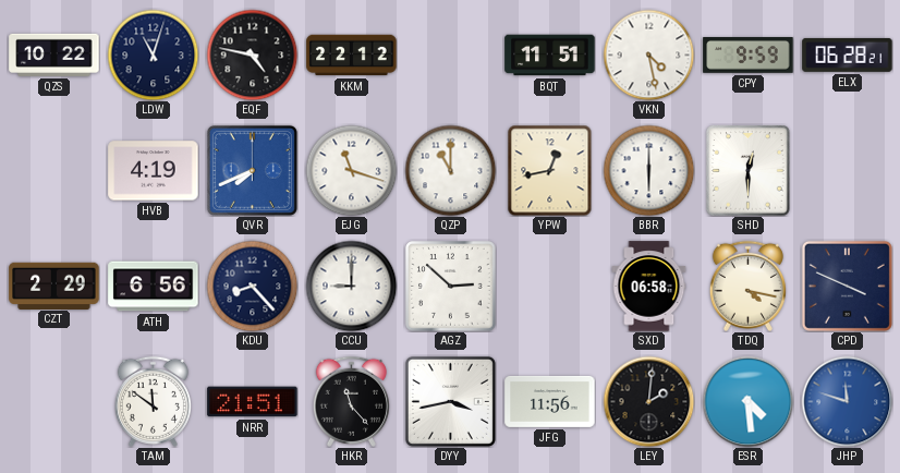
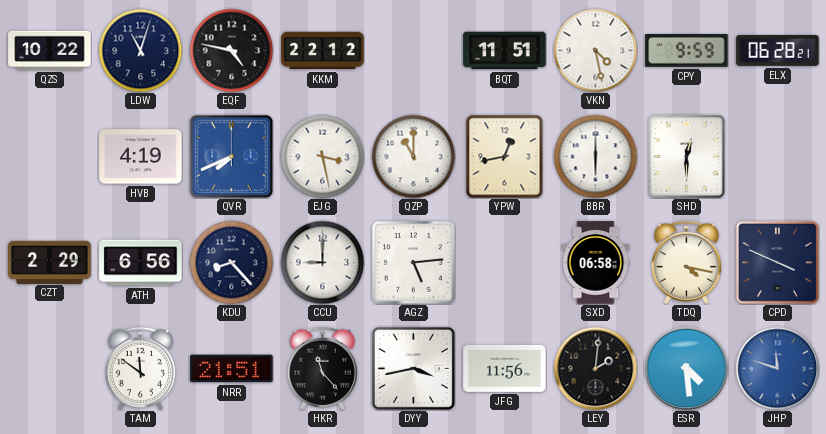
EJG: 11:18 -> 3:28
AGZ: 2:52 -> 5:14
